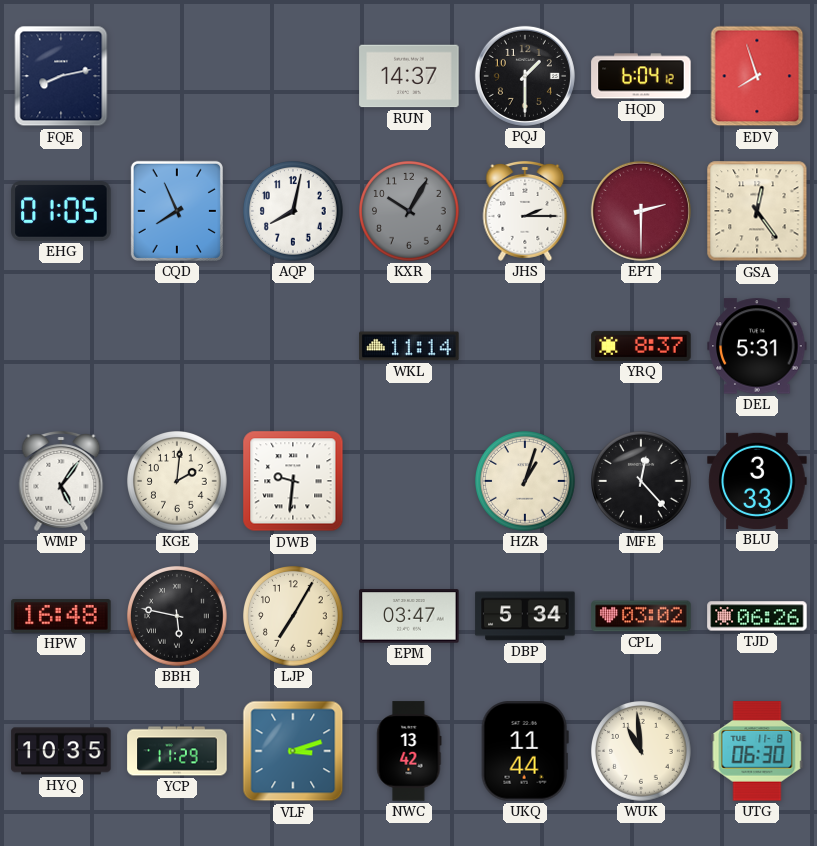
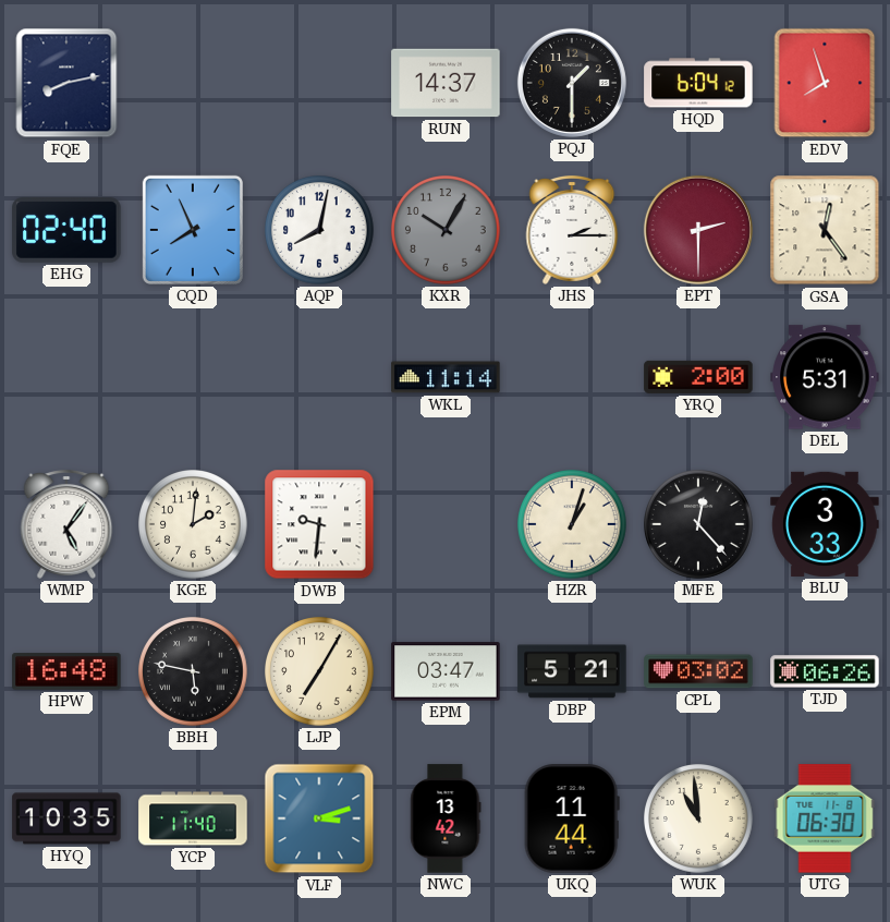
EHG: 01:05 -> 02:40
YRQ: 8:37 -> 2:00
DBP: 5:34 -> 5:21
YCP: 11:29 -> 11:40
